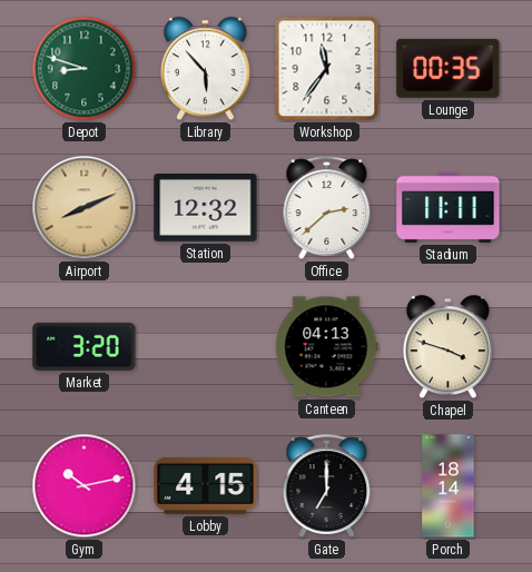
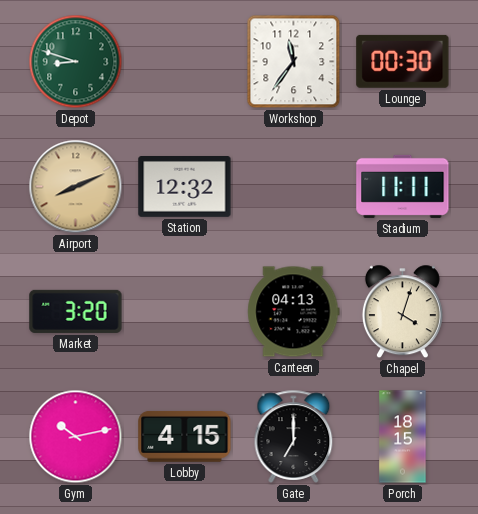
Library: 5:53 -> none
Lounge: 00:35 -> 00:30
Office: 2:38 -> none
Chapel: 3:48 -> 4:03
Porch: 18:14 -> 18:15
